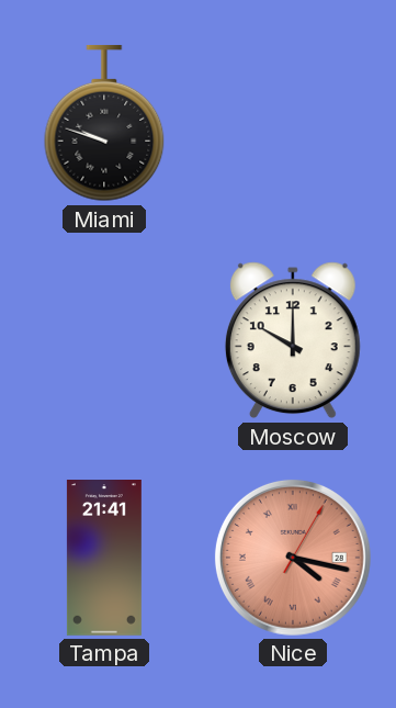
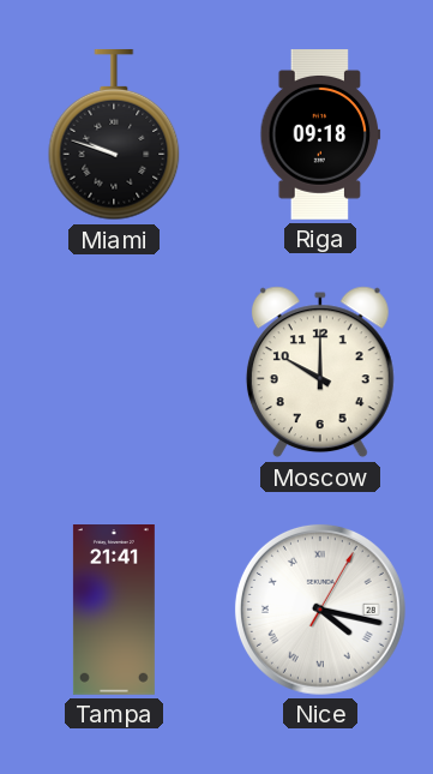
Riga: none -> 09:18
Nice dial: salmon -> white
